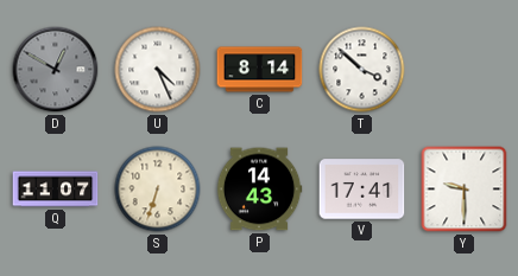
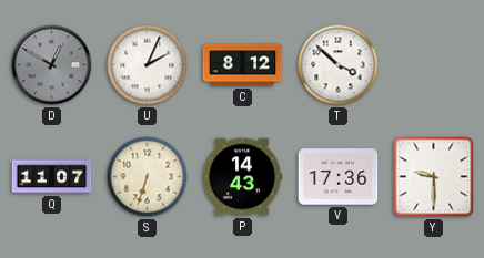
U: 4:26 -> 2:04
C: 8:14 -> 8:12
V: 17:41 -> 17:36
